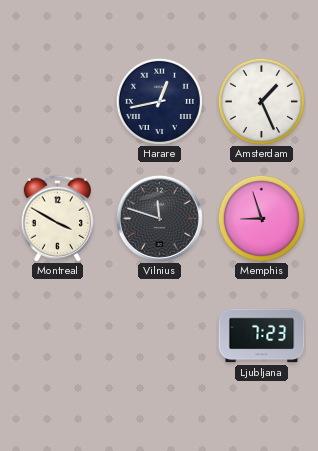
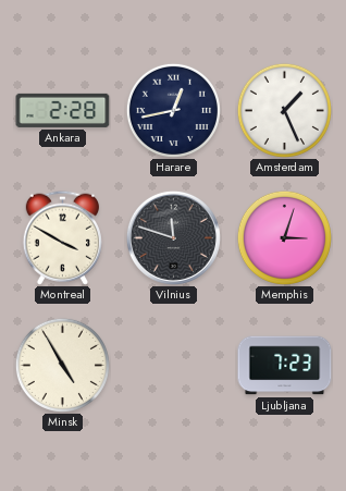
Ankara: none -> 2:28
Memphis: 8:57 -> 3:03
Minsk: none -> 4:55
